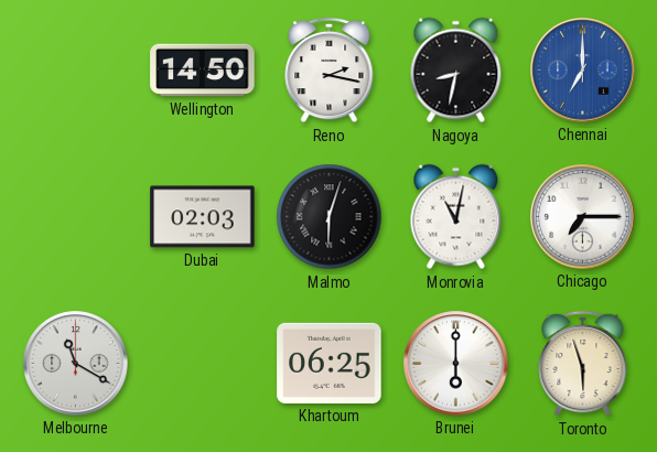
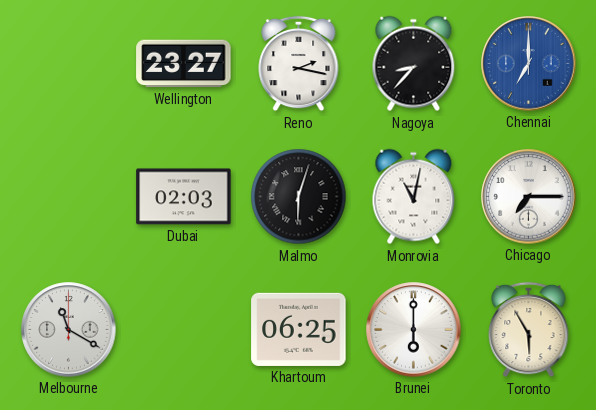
Wellington: 14:50 -> 23:27
Nagoya: 8:32 -> 8:37
Toronto: 5:57 -> 5:55
